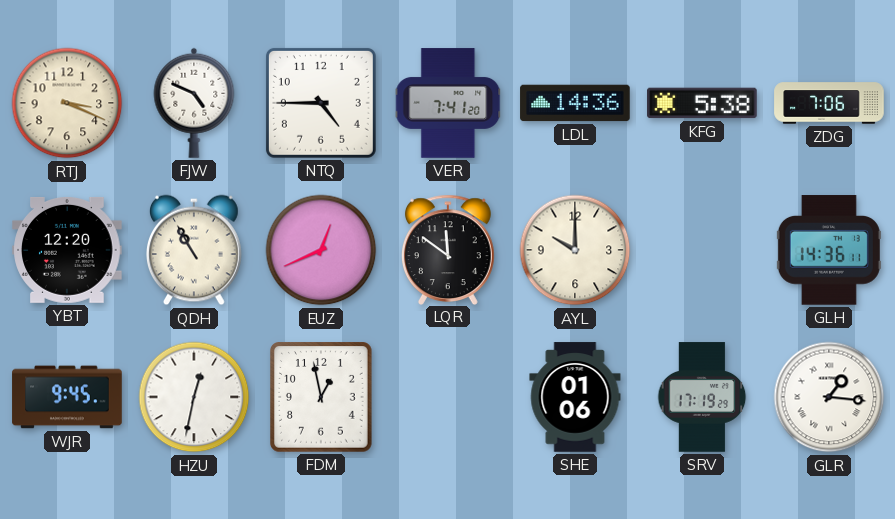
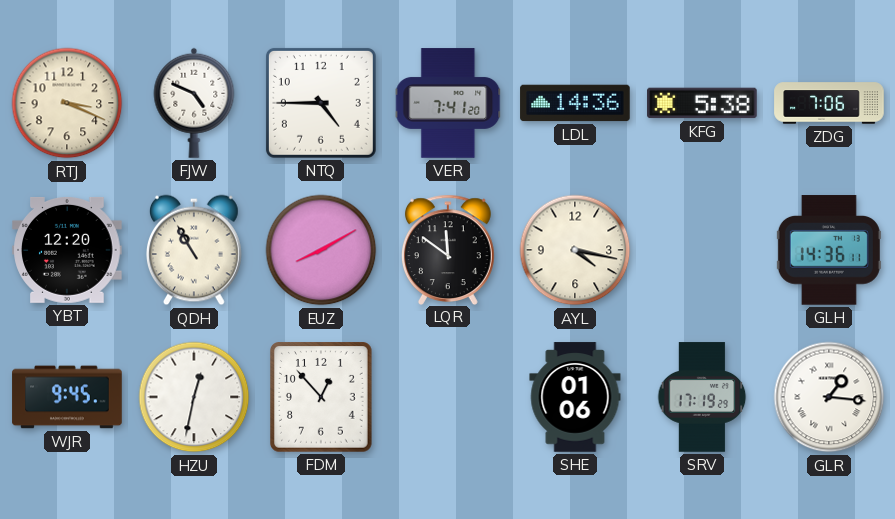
EUZ: 12:41 -> 8:10
AYL: 10:00 -> 4:17
FDM: 12:58 -> 12:53
